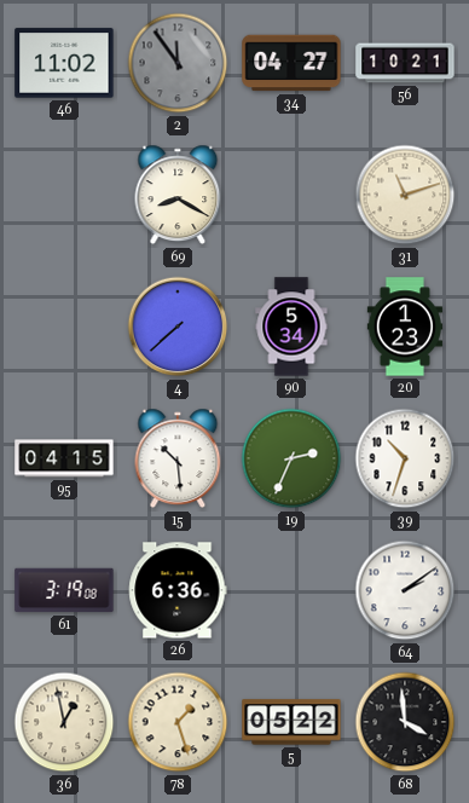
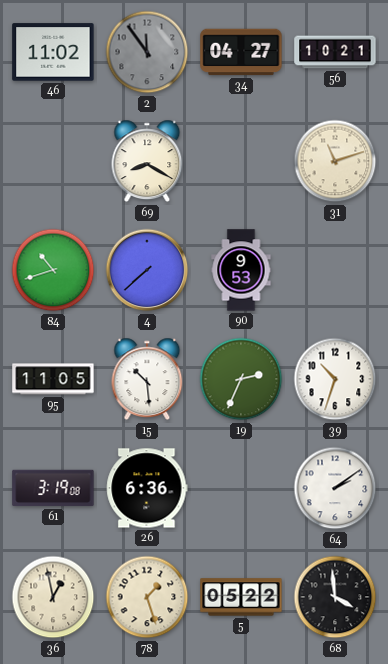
84: none -> 10:42
90: 5:34 -> 9:53
20: 1:23 -> none
95: 04:15 -> 11:05
